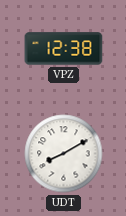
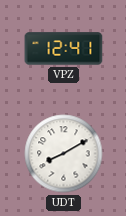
VPZ: 12:38 -> 12:41
